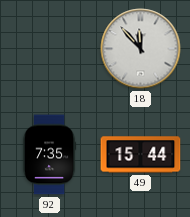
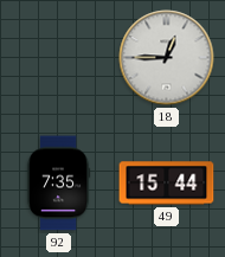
18: 11:53 -> 12:45
